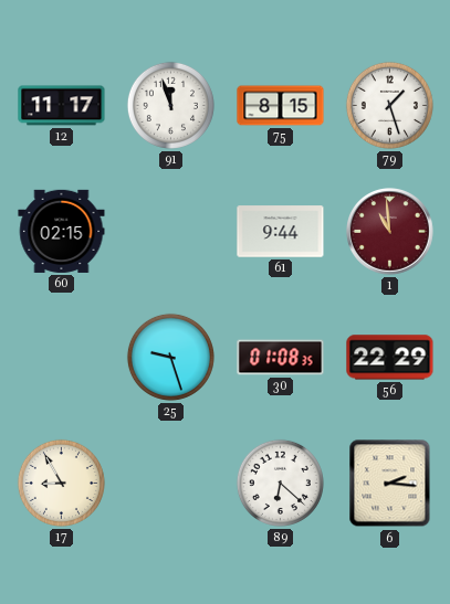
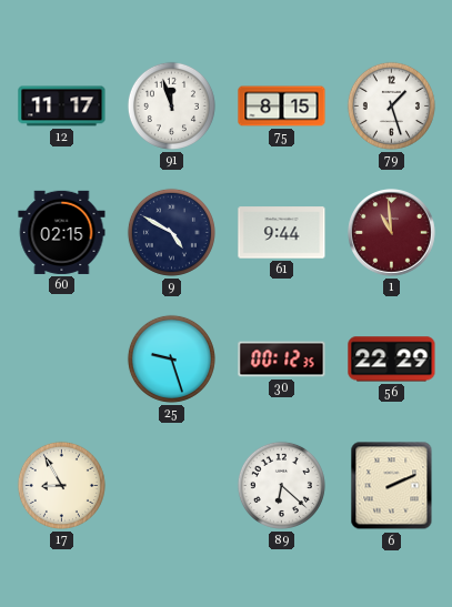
9: none -> 4:50
30: 01:08 -> 00:12
6: 2:16 -> 2:11
